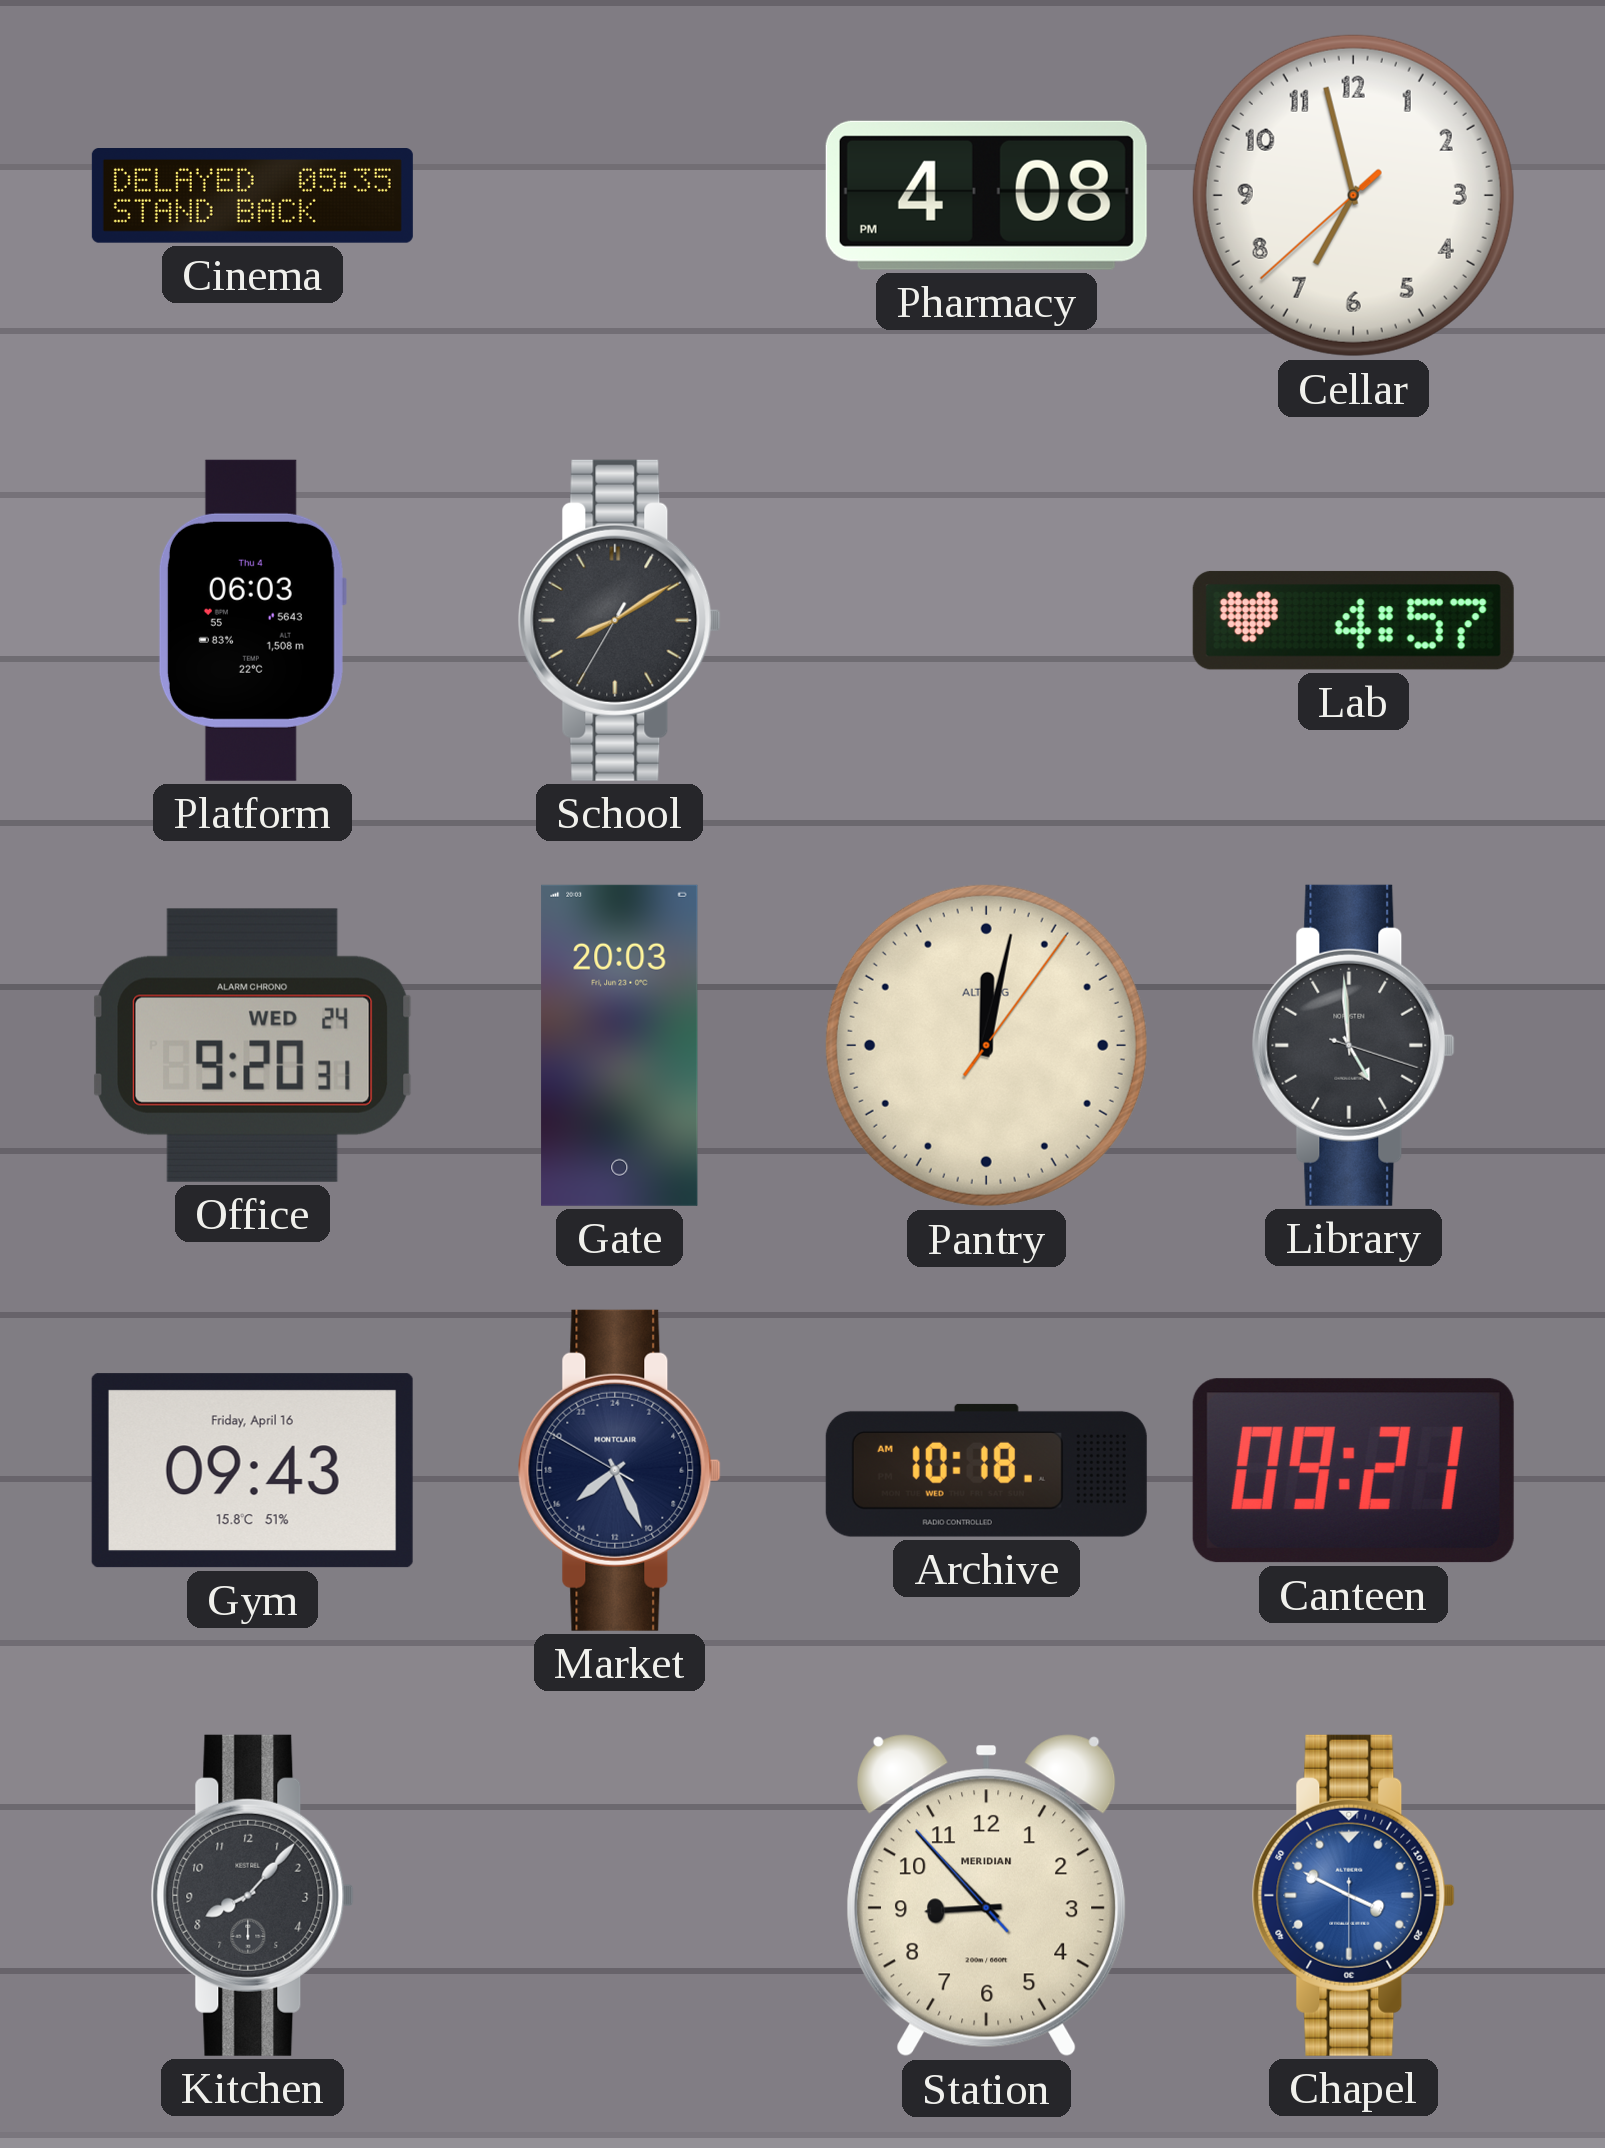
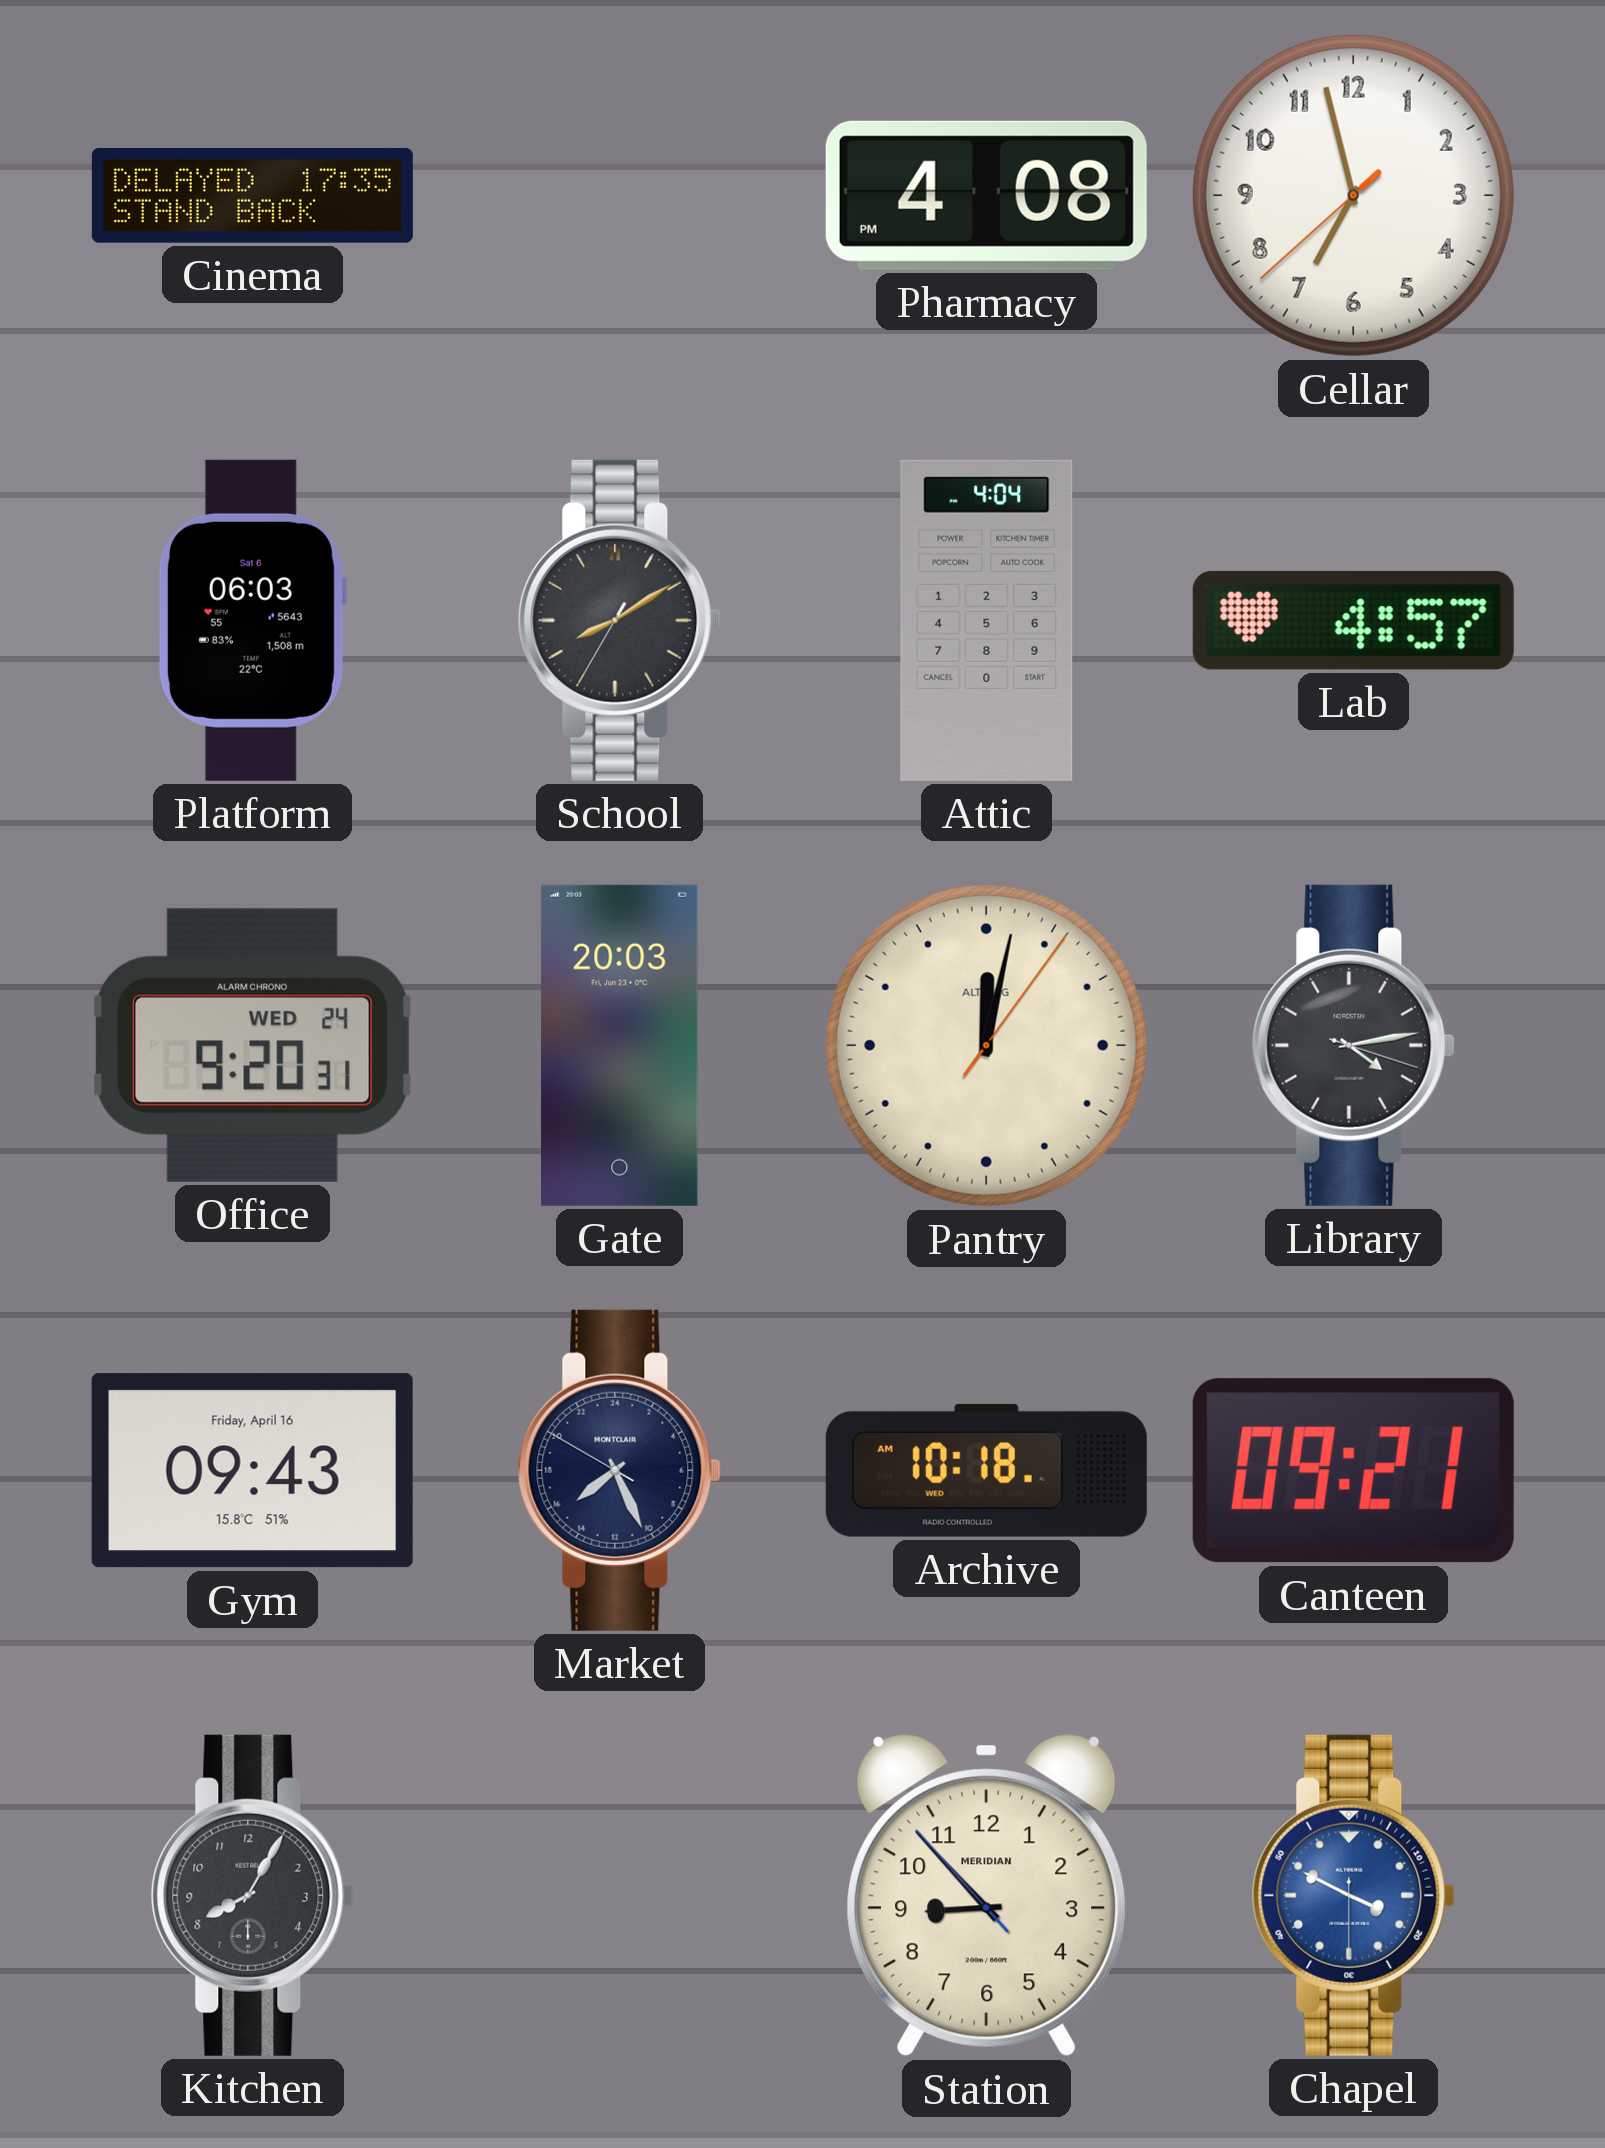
Cinema: 05:35 -> 17:35
Platform date: Thu 4 -> Sat 6
Attic: none -> 4:04
Library: 4:59 -> 4:13
Kitchen: 8:07 -> 8:05
